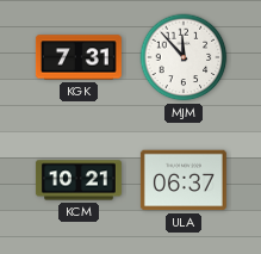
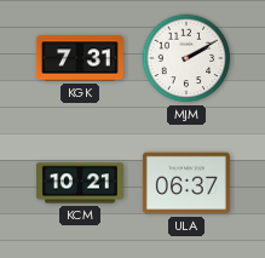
MJM: 11:53 -> 2:10
